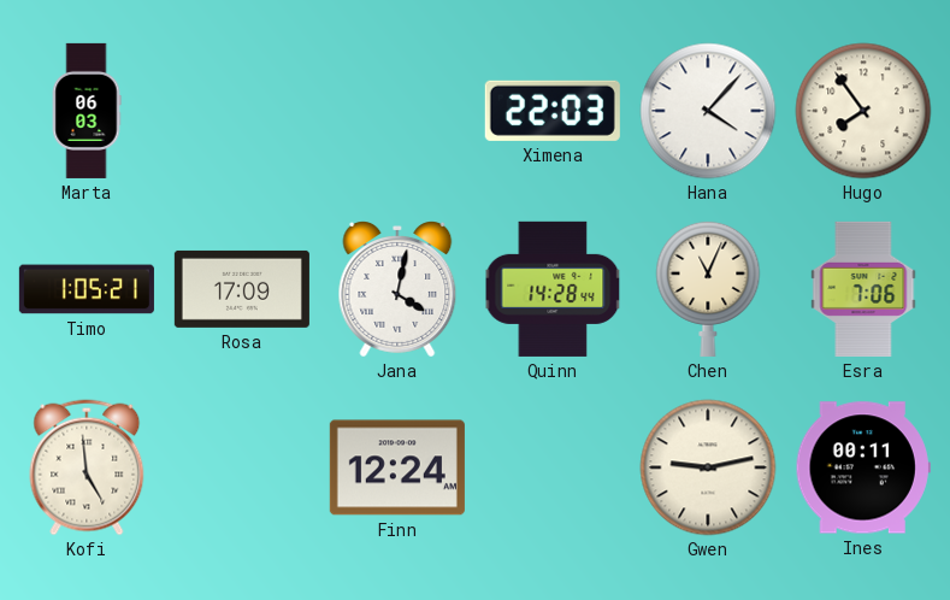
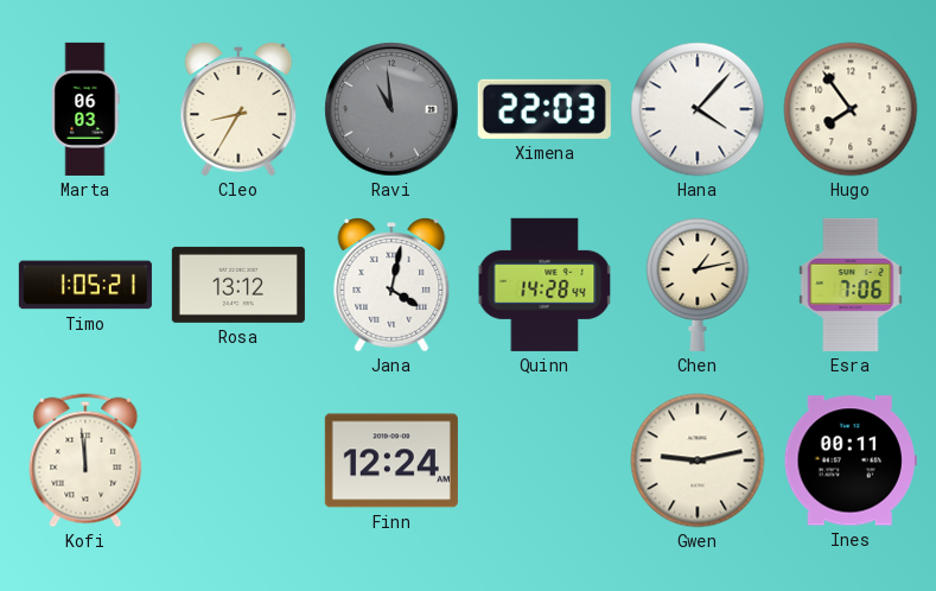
Cleo: none -> 8:35
Ravi: none -> 10:59
Rosa: 17:09 -> 13:12
Chen: 11:04 -> 1:13
Kofi: 4:59 -> 11:59
